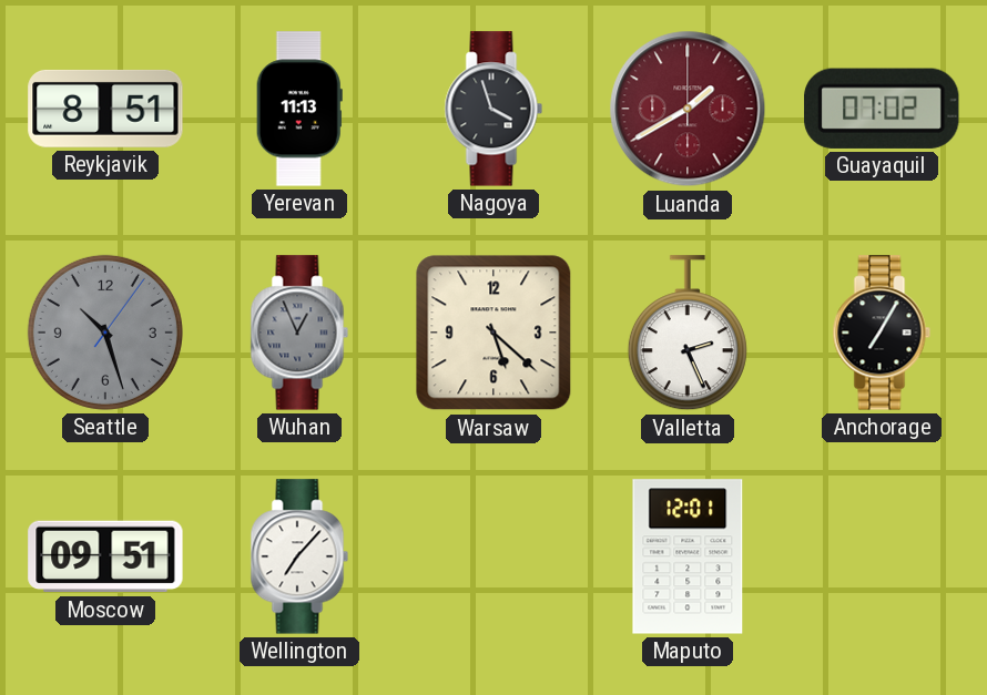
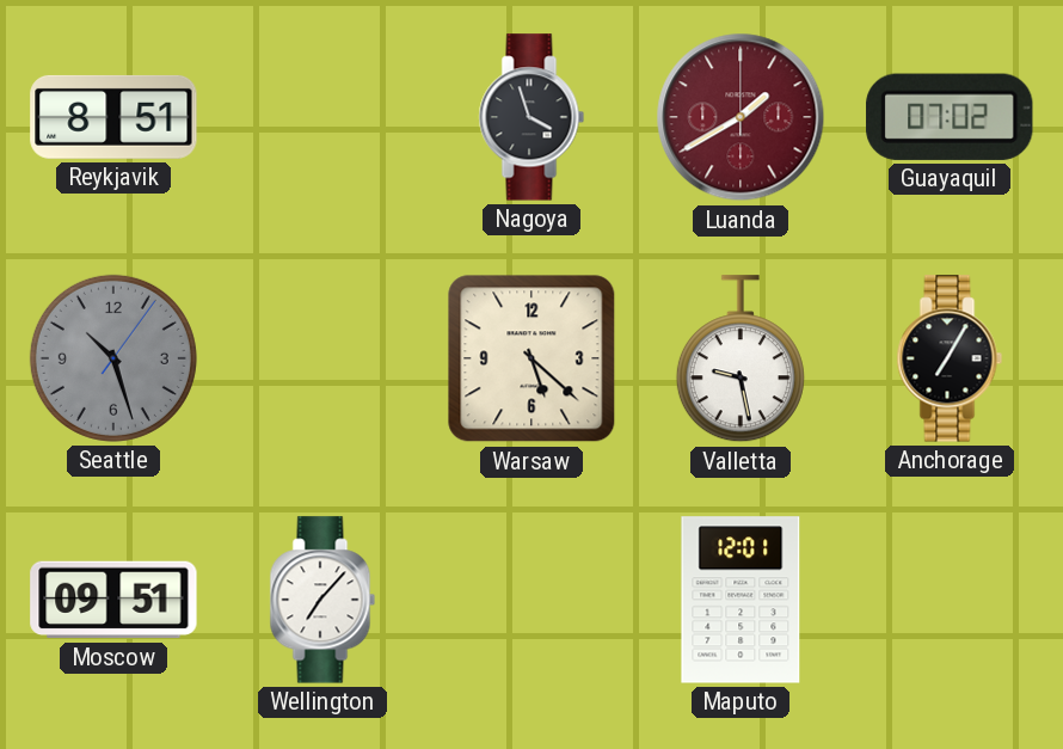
Yerevan: 11:13 -> none
Wuhan: 12:56 -> none
Valletta: 2:26 -> 9:28
